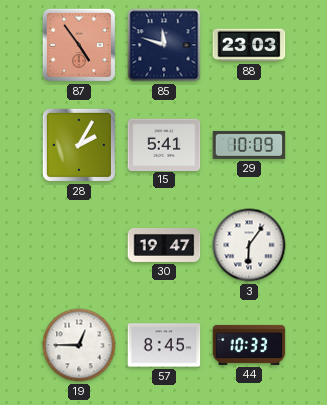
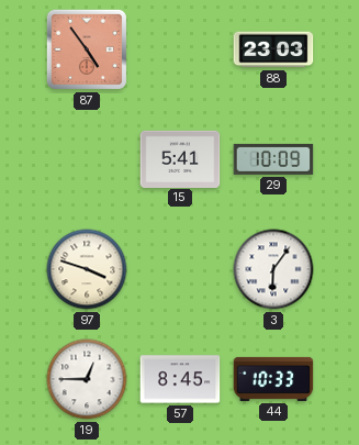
85: 11:48 -> none
28: 2:05 -> none
97: none -> 3:48
30: 19:47 -> none
